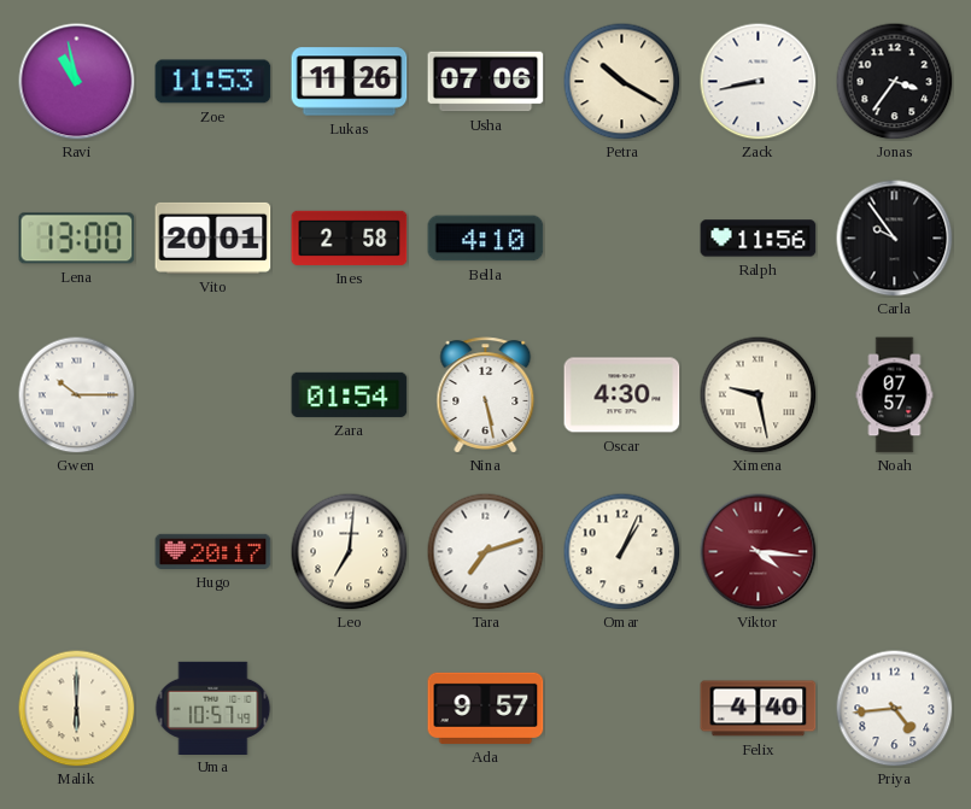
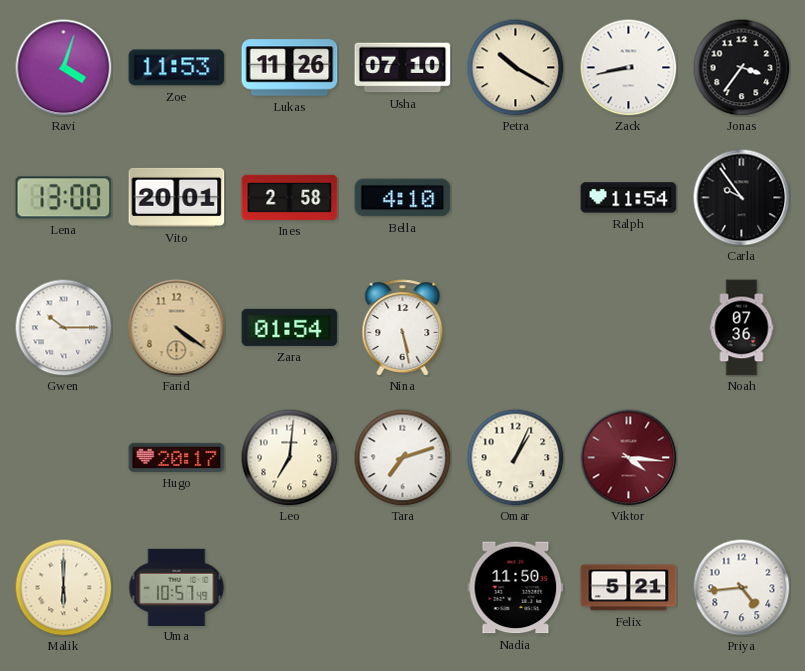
Ravi: 10:58 -> 4:03
Usha: 07:06 -> 07:10
Ralph: 11:56 -> 11:54
Farid: none -> 4:21
Oscar: 4:30 -> none
Ximena: 9:28 -> none
Noah: 07:57 -> 07:36
Ada: 9:57 -> none
Nadia: none -> 11:50
Felix: 4:40 -> 5:21
